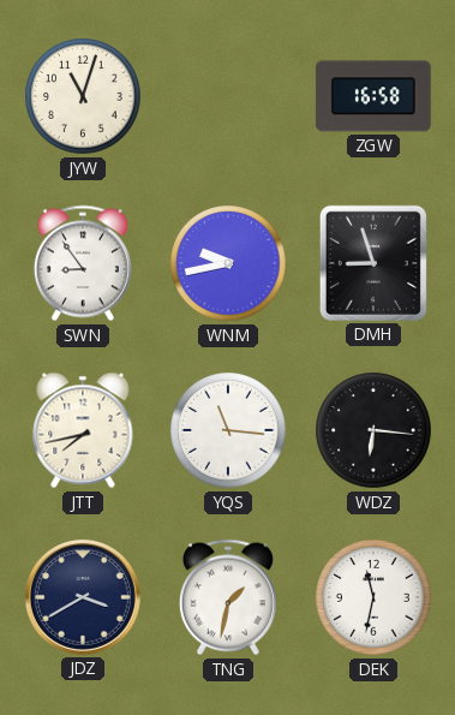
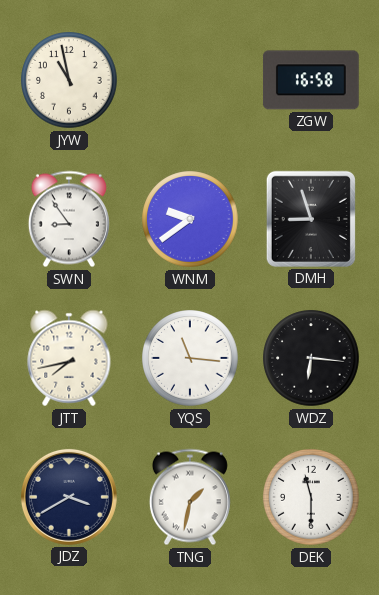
JYW: 11:03 -> 10:58
WNM: 9:43 -> 9:39
DEK: 11:32 -> 11:30
